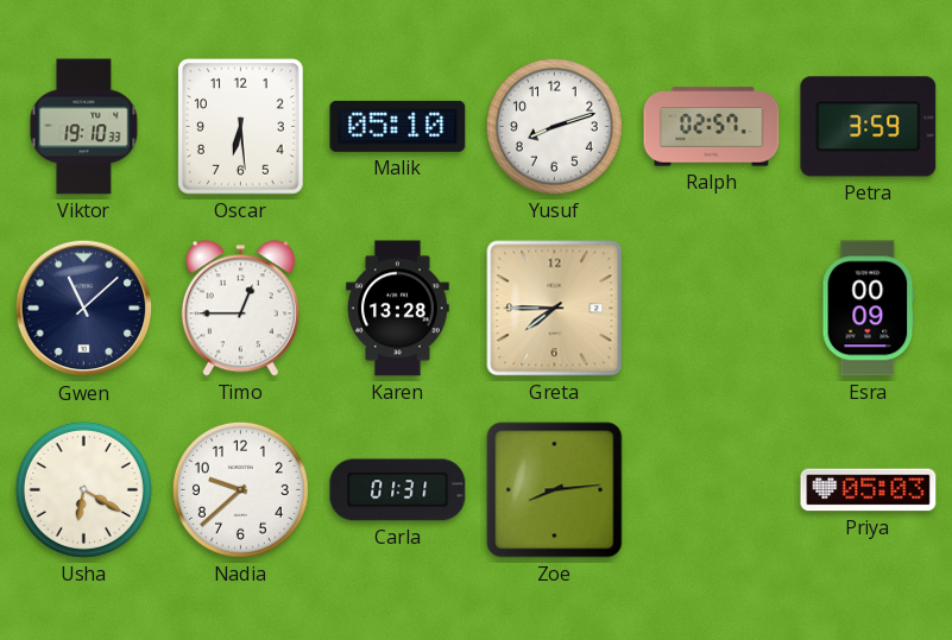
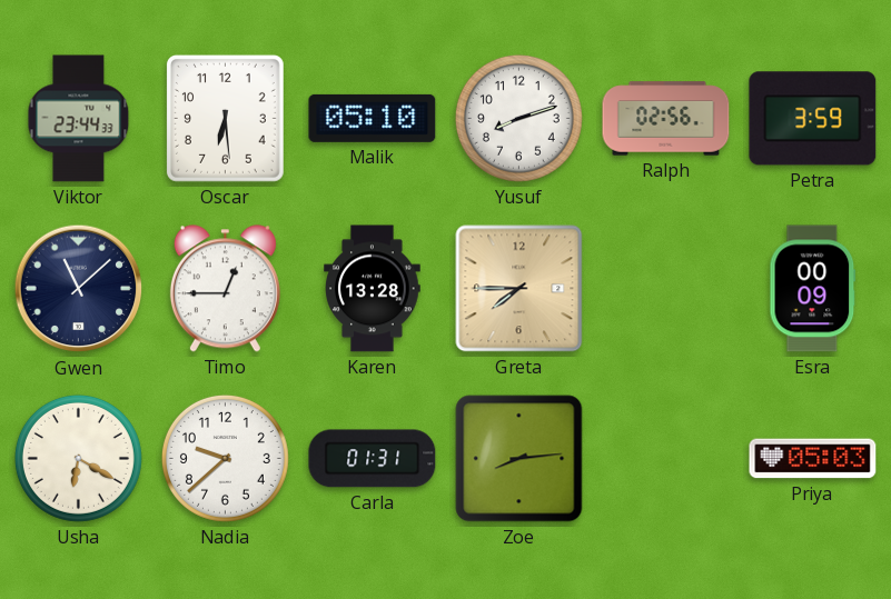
Viktor: 19:10 -> 23:44
Ralph: 02:57 -> 02:56
